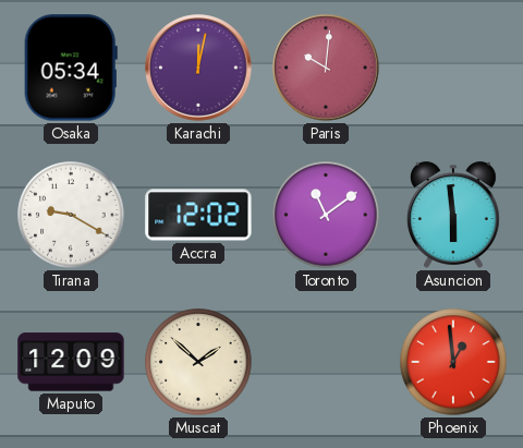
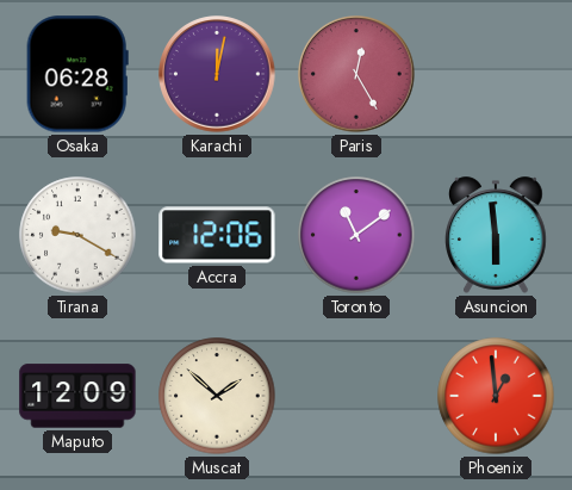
Osaka: 05:34 -> 06:28
Paris: 10:01 -> 12:25
Accra: 12:02 -> 12:06
